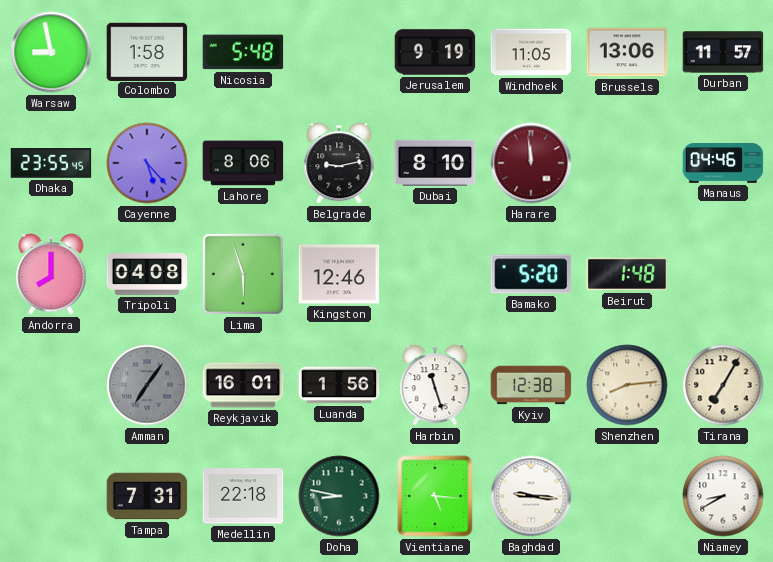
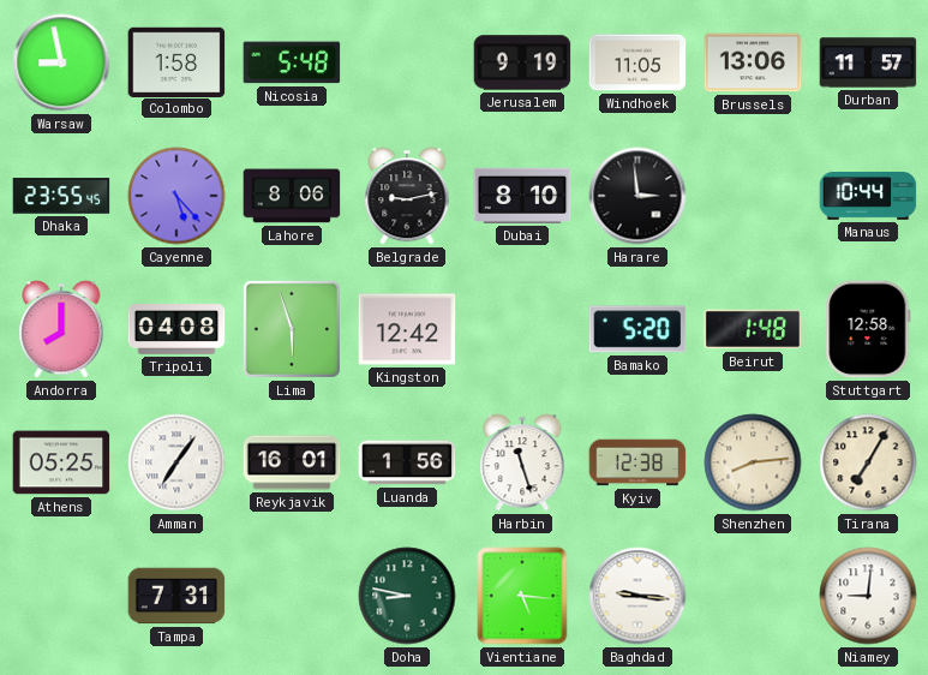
Harare: 11:59 -> 2:59
Harare dial: burgundy -> black
Manaus: 04:46 -> 10:44
Kingston: 12:46 -> 12:42
Stuttgart: none -> 12:58
Athens: none -> 05:25
Amman dial: grey -> white
Medellin: 22:18 -> none
Niamey: 8:40 -> 9:01
